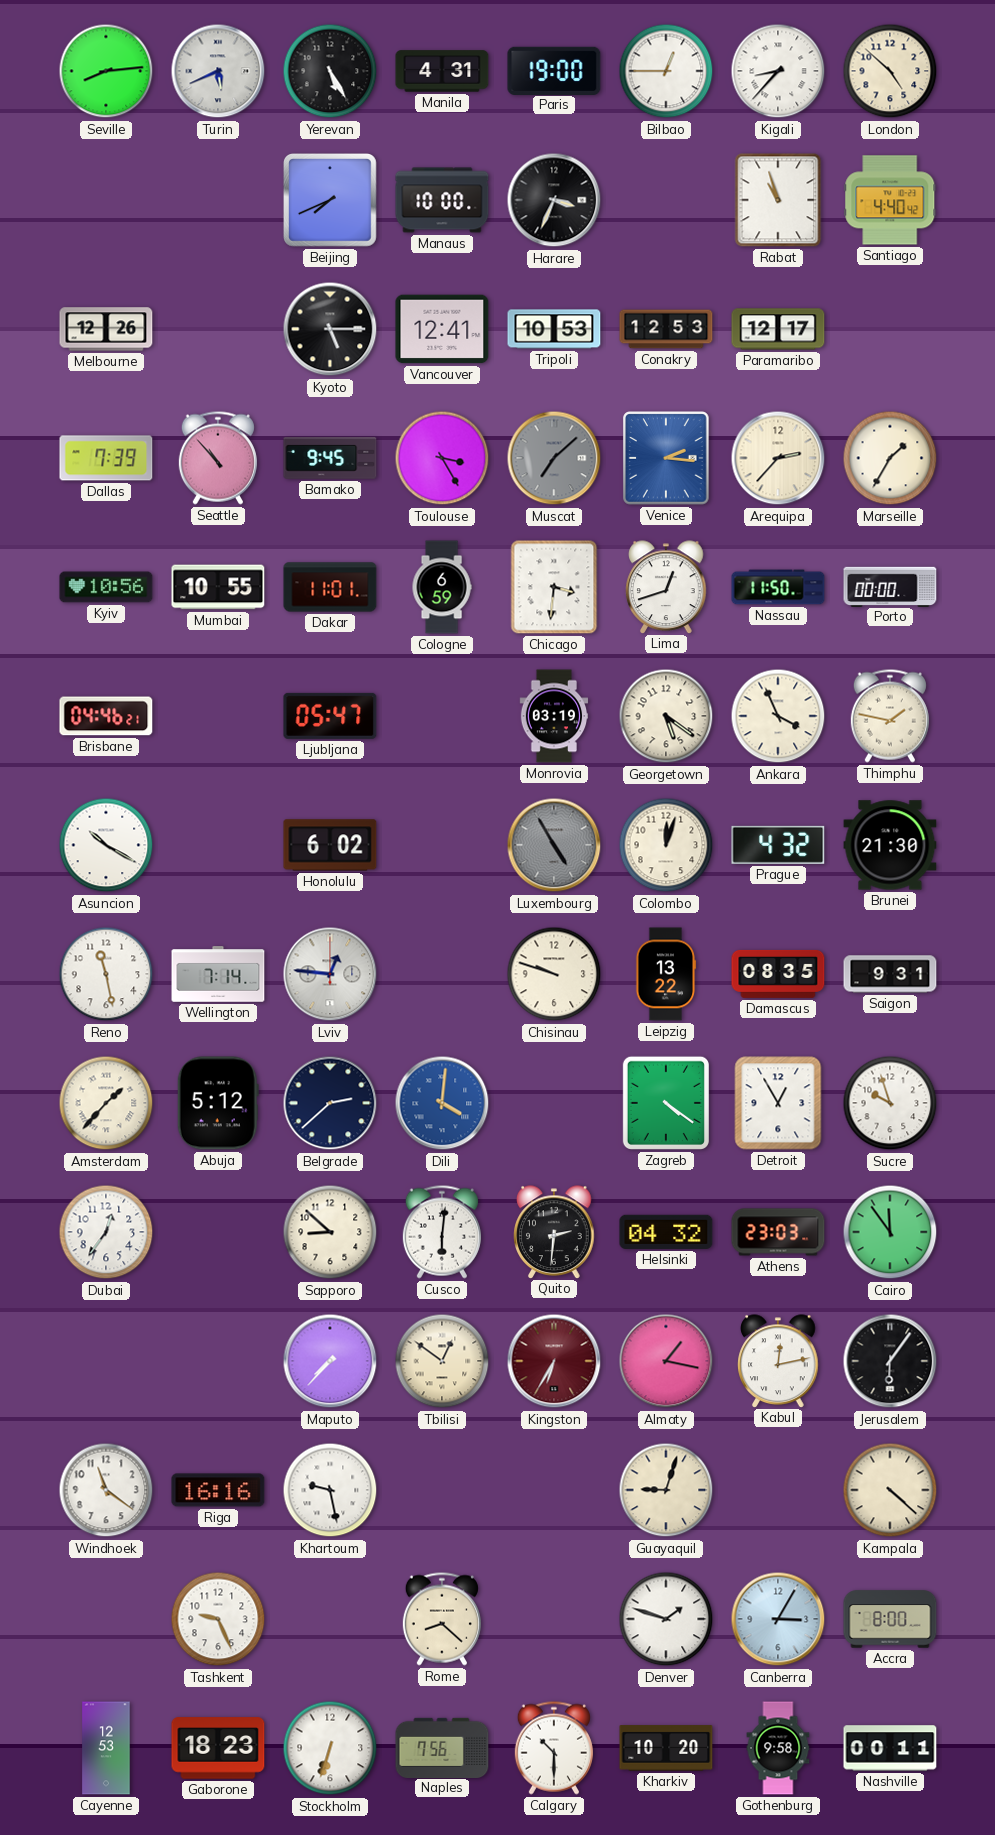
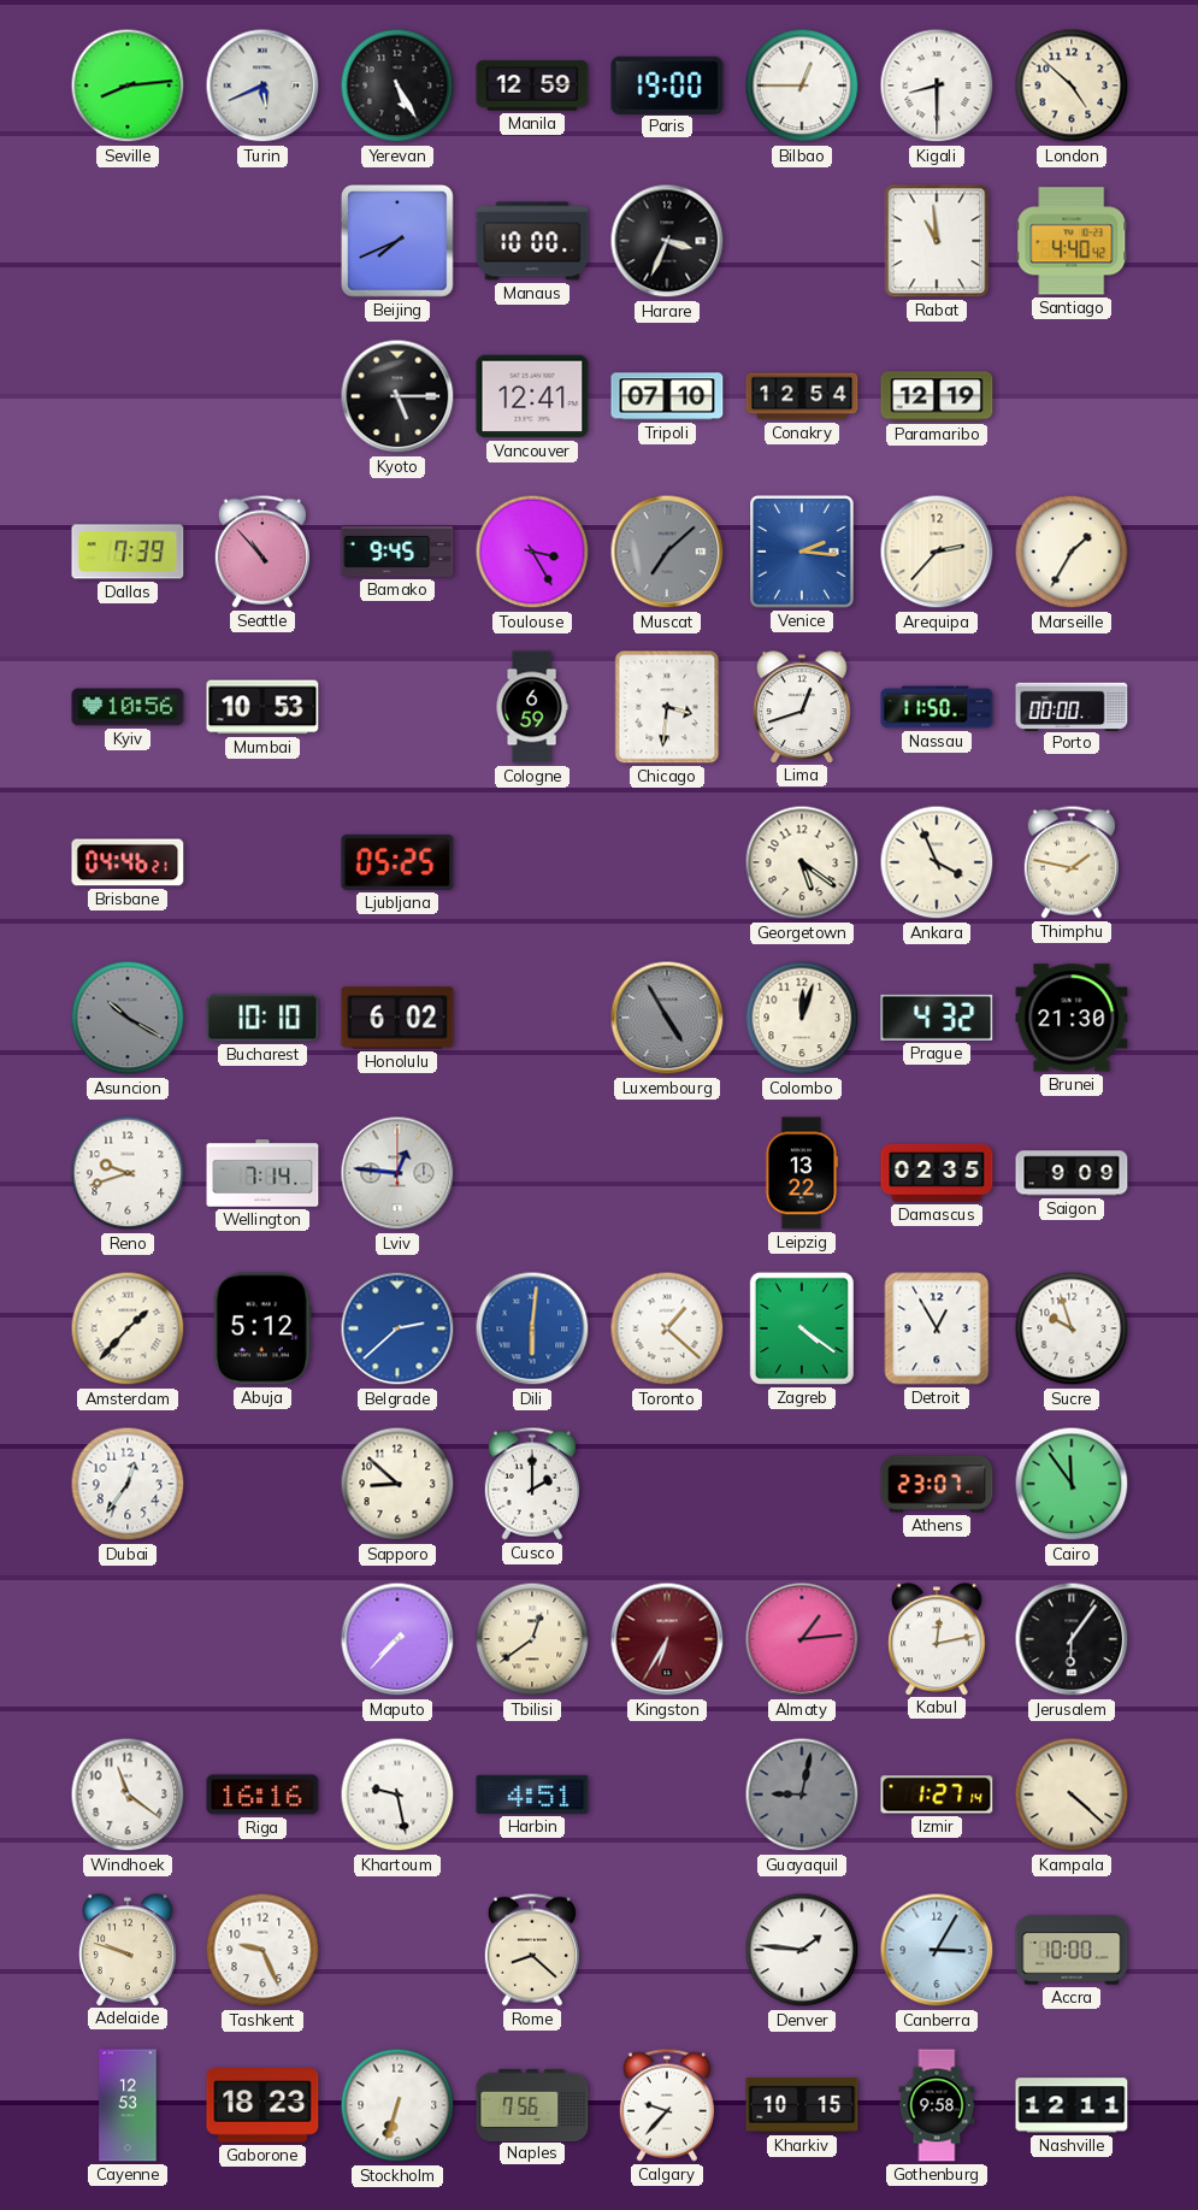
Manila: 4:31 -> 12:59
Kigali: 8:37 -> 8:30
Rabat: 10:57 -> 10:59
Melbourne: 12:26 -> none
Tripoli: 10:53 -> 07:10
Conakry: 12:53 -> 12:54
Paramaribo: 12:17 -> 12:19
Mumbai: 10:55 -> 10:53
Dakar: 11:01 -> none
Ljubljana: 05:47 -> 05:25
Monrovia: 03:19 -> none
Asuncion dial: white -> grey
Bucharest: none -> 10:10
Reno: 11:28 -> 9:42
Chisinau: 9:48 -> none
Damascus: 08:35 -> 02:35
Saigon: 9:31 -> 9:09
Belgrade dial: navy -> blue
Dili: 4:01 -> 6:01
Toronto: none -> 1:22
Cusco: 6:01 -> 2:00
Quito: 2:31 -> none
Helsinki: 04:32 -> none
Athens: 23:03 -> 23:07
Tbilisi: 12:51 -> 12:39
Almaty: 1:17 -> 1:14
Harbin: none -> 4:51
Guayaquil: 9:03 -> 9:02
Guayaquil dial: cream -> grey
Izmir: none -> 1:27
Adelaide: none -> 9:48
Denver: 1:48 -> 1:46
Accra: 8:00 -> 10:00
Calgary: 10:30 -> 9:37
Kharkiv: 10:20 -> 10:15
Nashville: 00:11 -> 12:11
